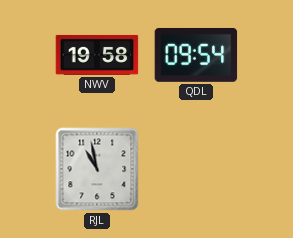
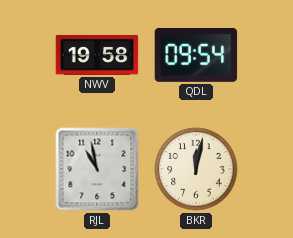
BKR: none -> 12:02
